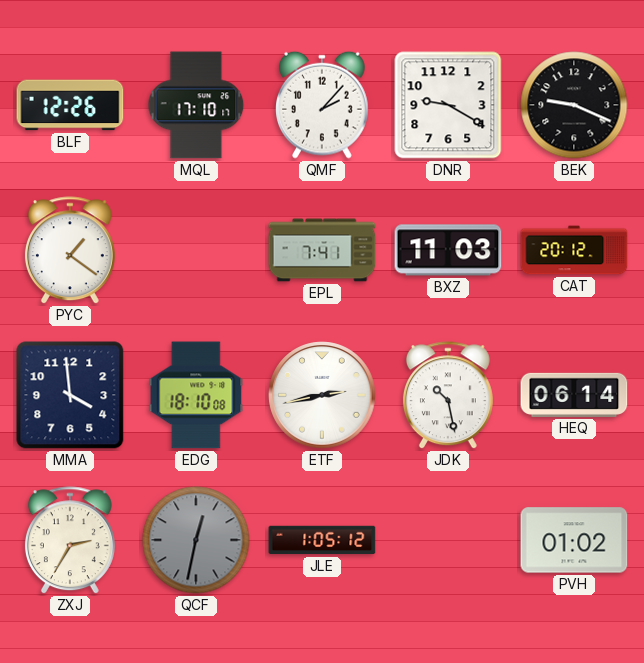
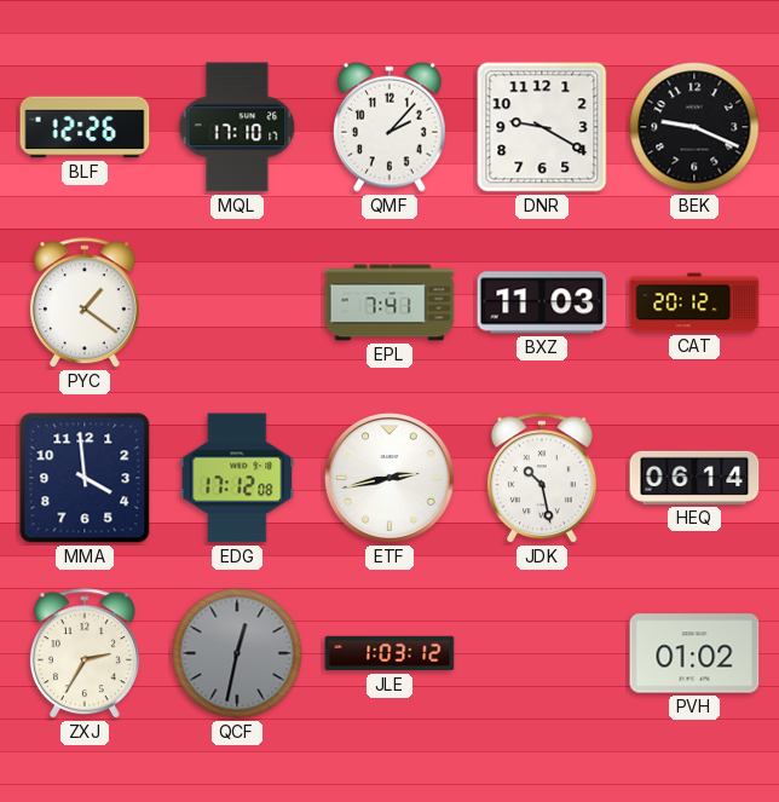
EDG: 18:10 -> 17:12
JLE: 1:05 -> 1:03
